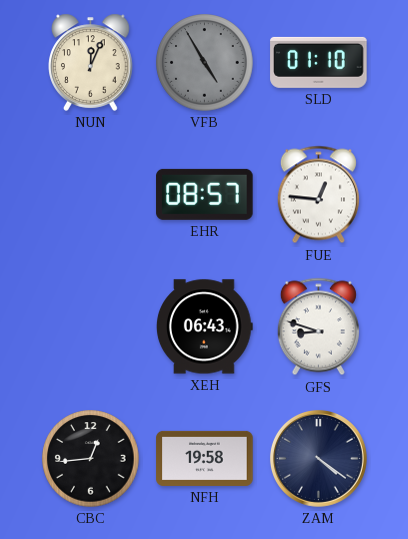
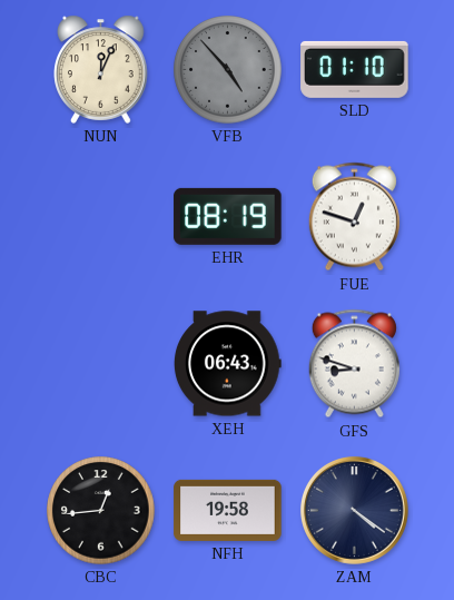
VFB: 4:55 -> 4:53
EHR: 08:57 -> 08:19
FUE: 12:46 -> 12:48
